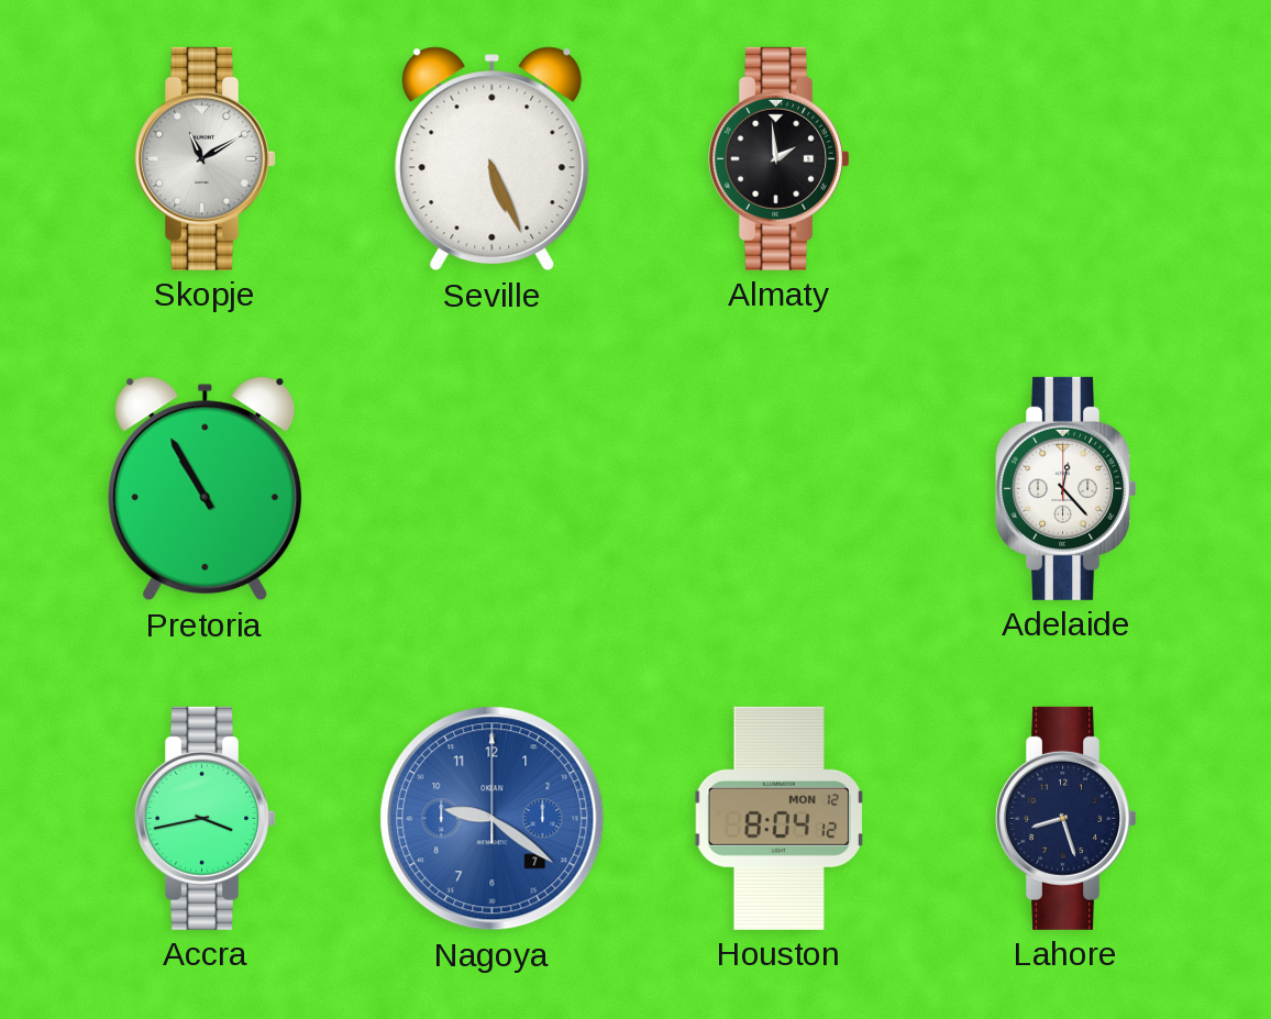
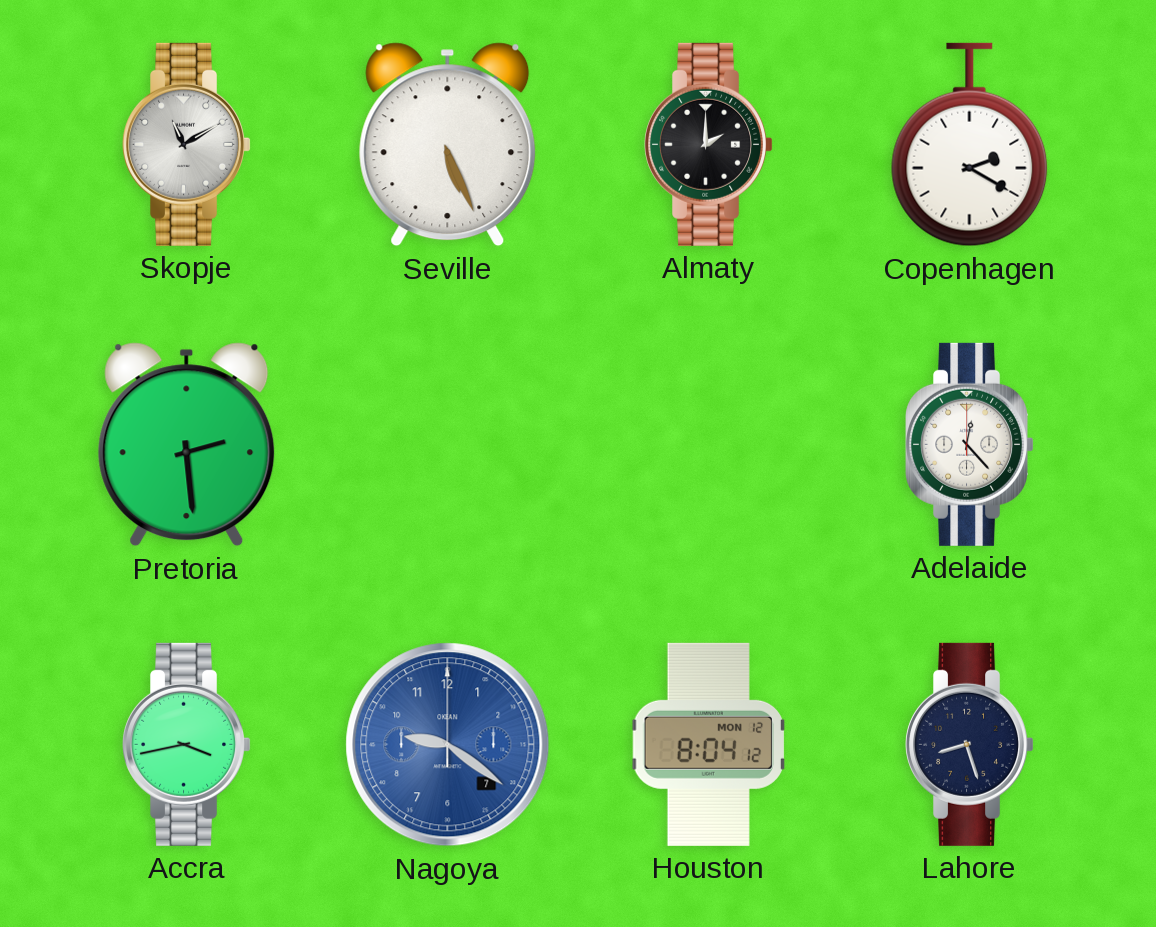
Almaty: 1:59 -> 2:00
Copenhagen: none -> 2:20
Pretoria: 10:55 -> 2:29
